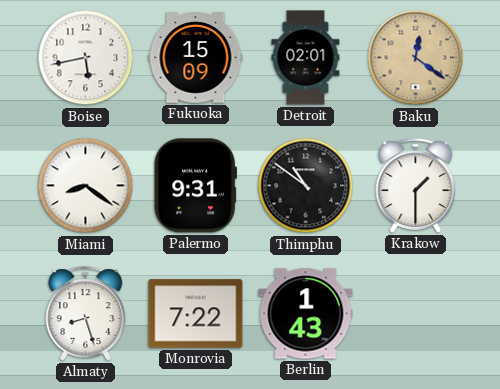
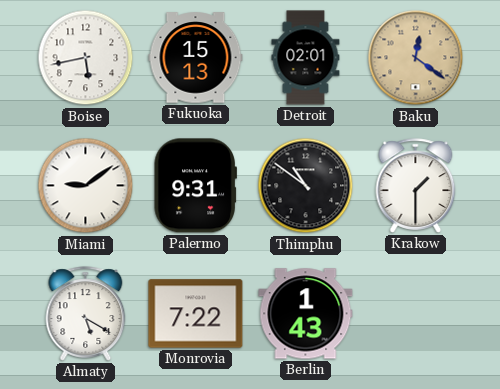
Fukuoka: 15:09 -> 15:13
Miami: 8:21 -> 9:09
Almaty: 8:27 -> 5:20
